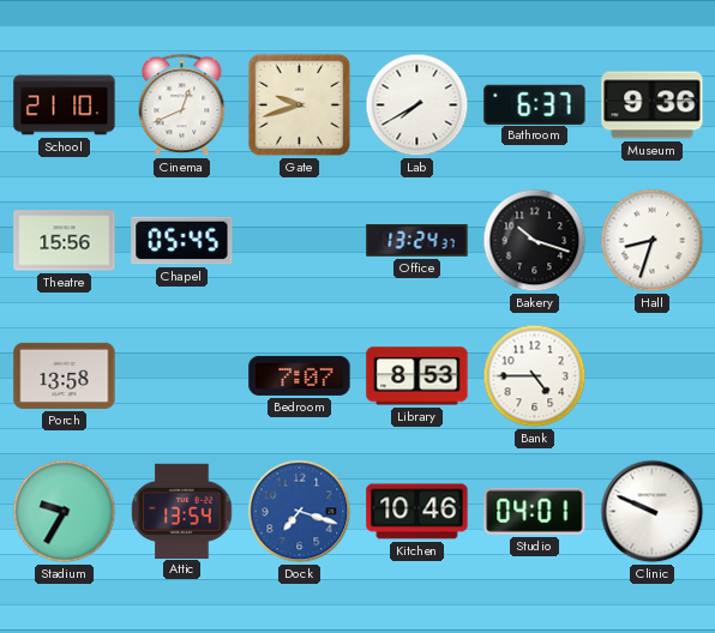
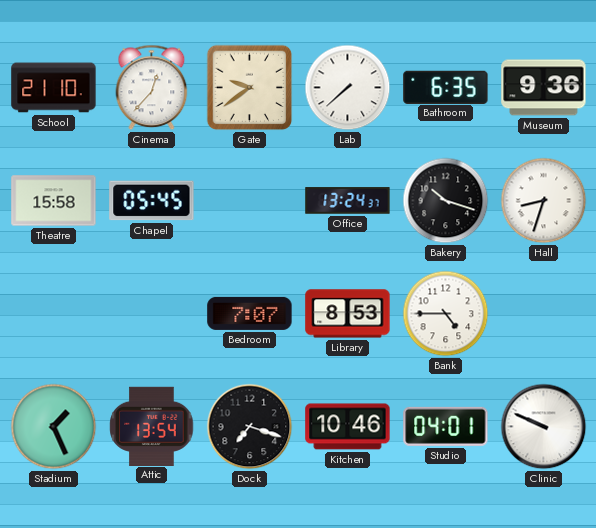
Cinema: 12:41 -> 12:37
Gate: 9:42 -> 9:39
Lab: 7:40 -> 7:38
Bathroom: 6:37 -> 6:35
Theatre: 15:56 -> 15:58
Porch: 13:58 -> none
Stadium: 9:35 -> 1:26
Dock dial: blue -> black
